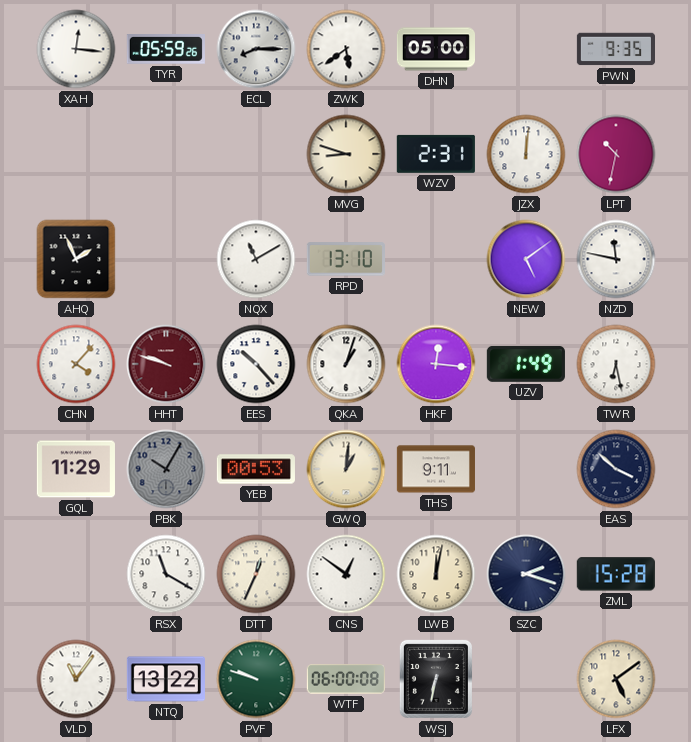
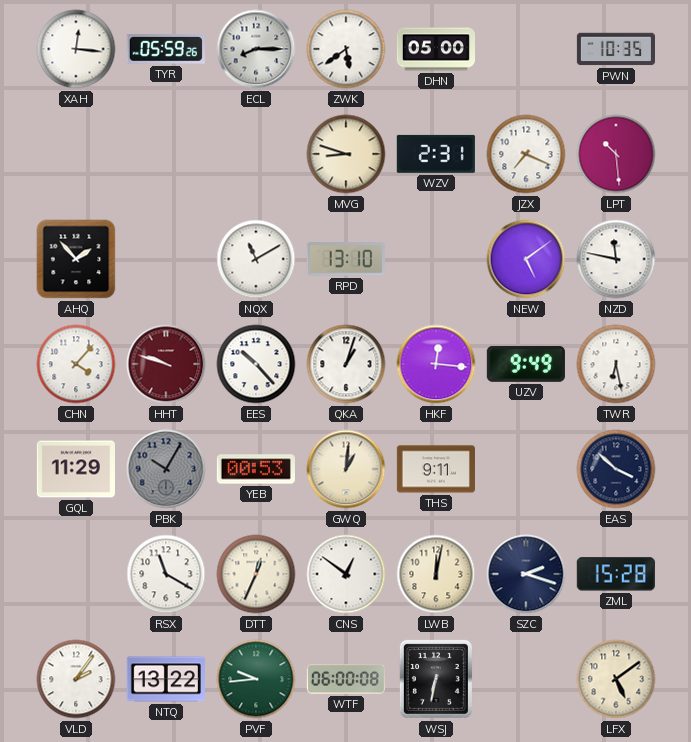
PWN: 9:35 -> 10:35
JZX: 12:01 -> 7:19
LPT: 10:32 -> 10:29
AHQ: 1:56 -> 1:53
UZV: 1:49 -> 9:49
VLD: 11:06 -> 2:06
PVF: 9:48 -> 9:44
